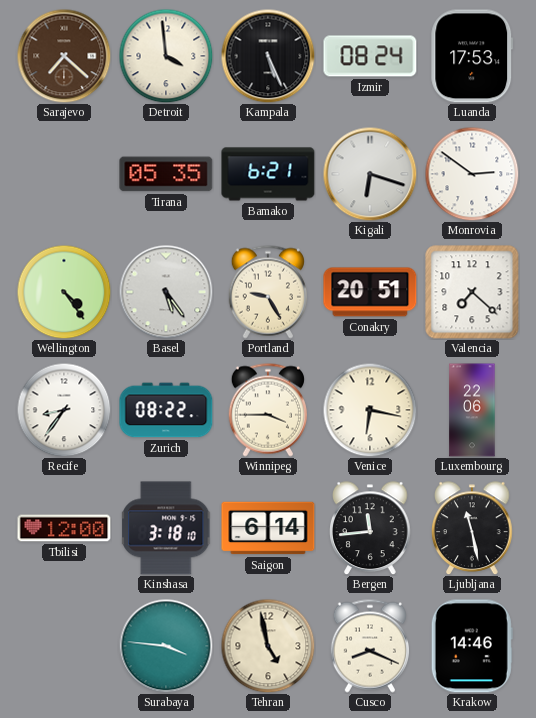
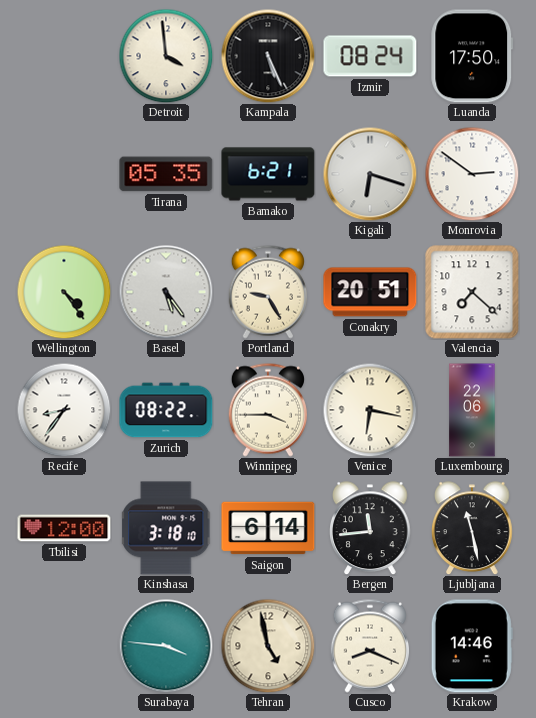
Sarajevo: 7:22 -> none
Luanda: 17:53 -> 17:50
